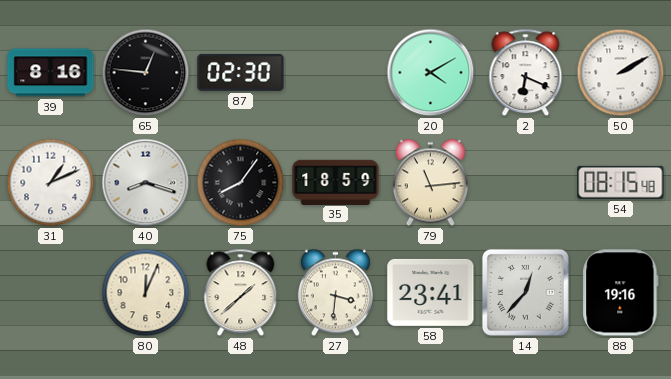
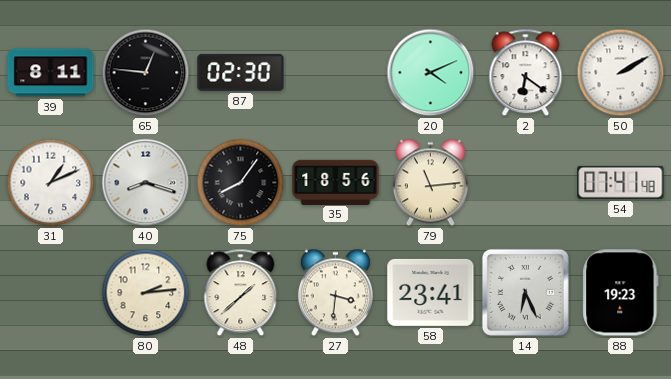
39: 8:16 -> 8:11
20: 4:10 -> 4:11
2: 6:19 -> 6:21
35: 18:59 -> 18:56
54: 08:15 -> 07:41
80: 12:04 -> 2:14
14: 12:37 -> 6:26
88: 19:16 -> 19:23
